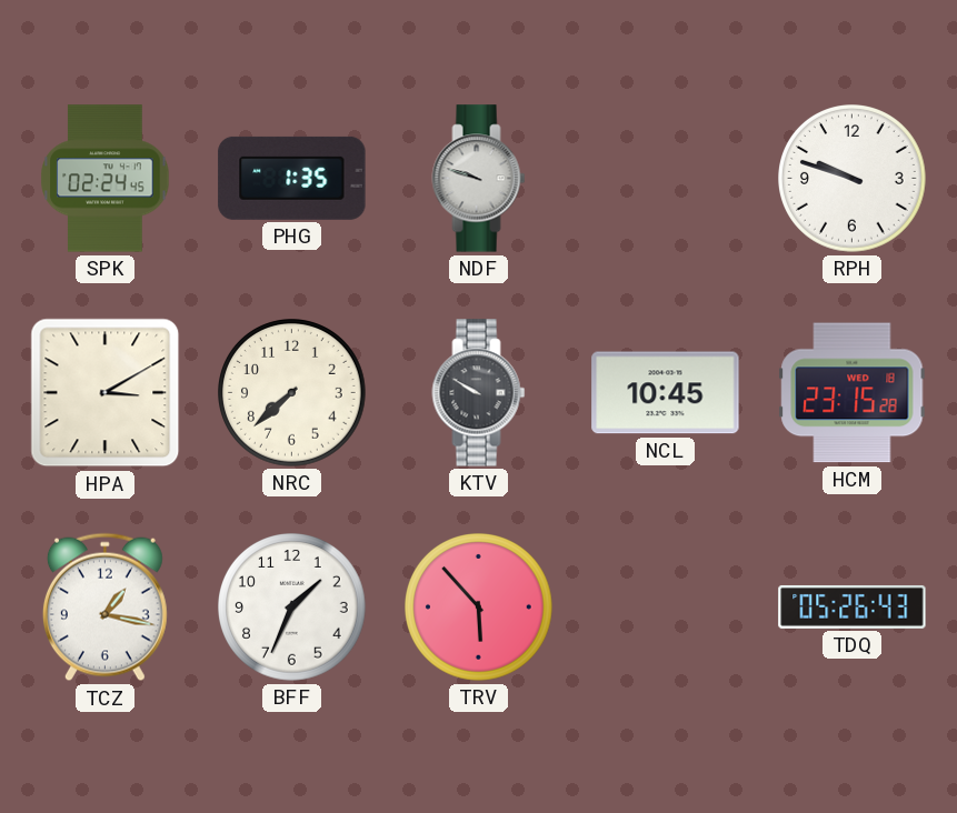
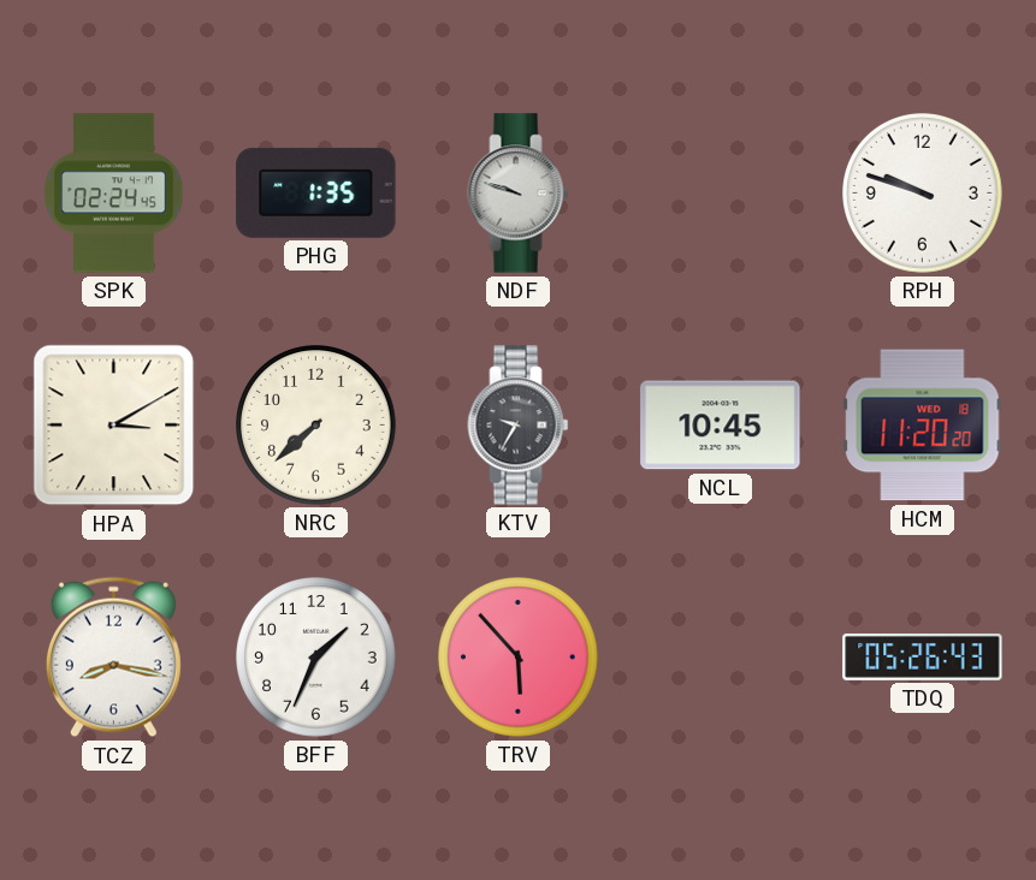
KTV: 9:50 -> 9:35
HCM: 23:15 -> 11:20
TCZ: 1:17 -> 8:17
